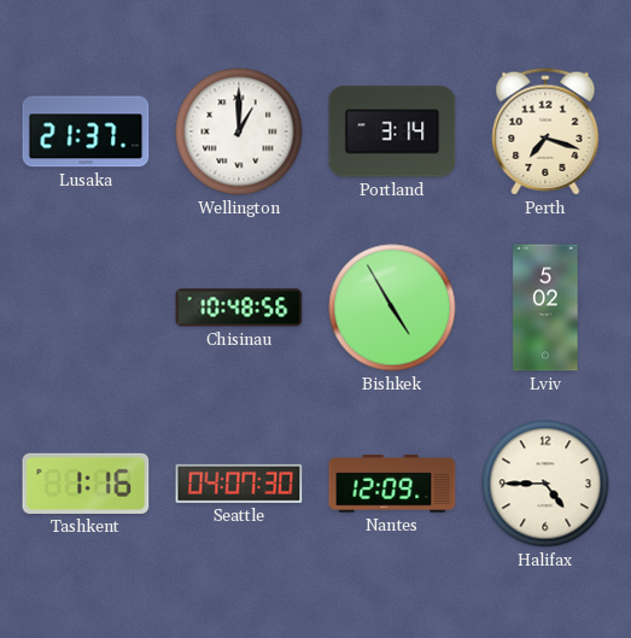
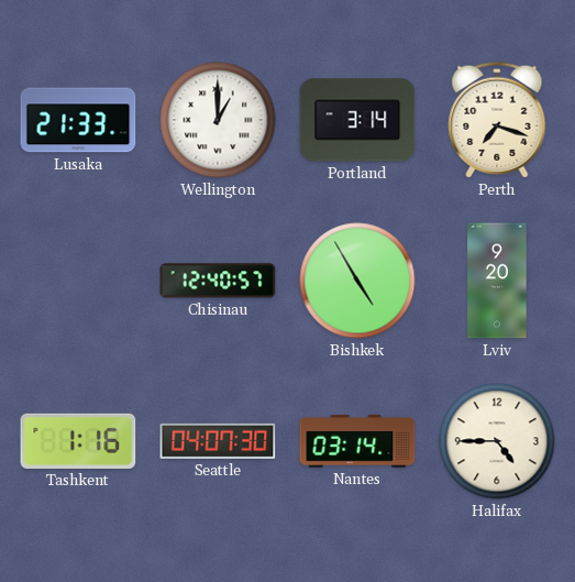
Lusaka: 21:37 -> 21:33
Chisinau: 10:48 -> 12:40
Lviv: 5:02 -> 9:20
Nantes: 12:09 -> 03:14
